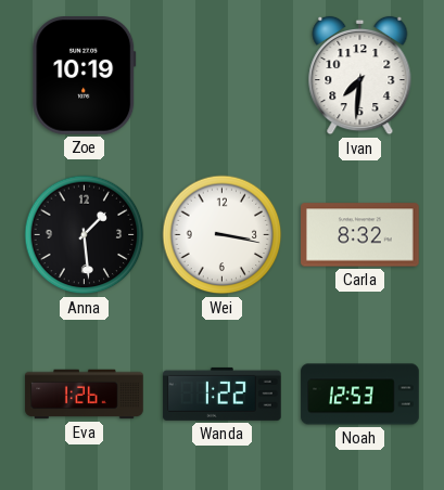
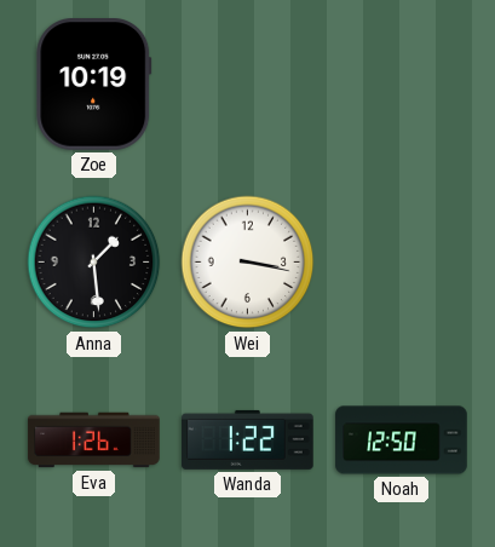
Ivan: 7:31 -> none
Carla: 8:32 -> none
Noah: 12:53 -> 12:50
